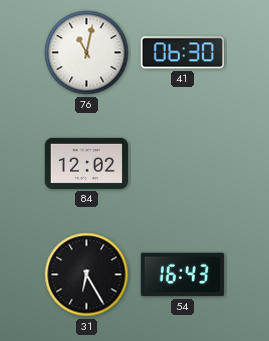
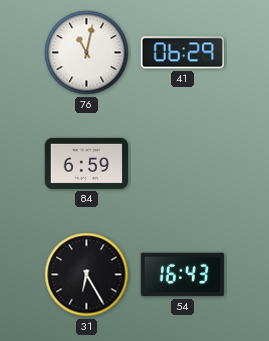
41: 06:30 -> 06:29
84: 12:02 -> 6:59
